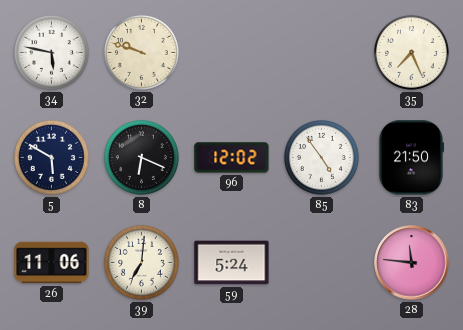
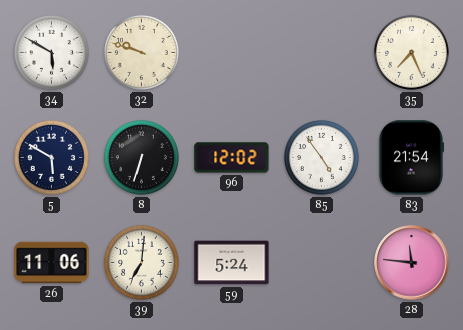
34: 5:47 -> 5:50
8: 6:19 -> 6:33
83: 21:50 -> 21:54
